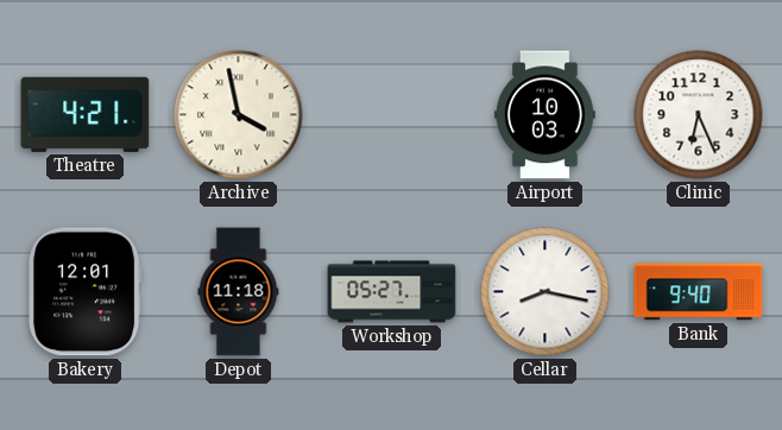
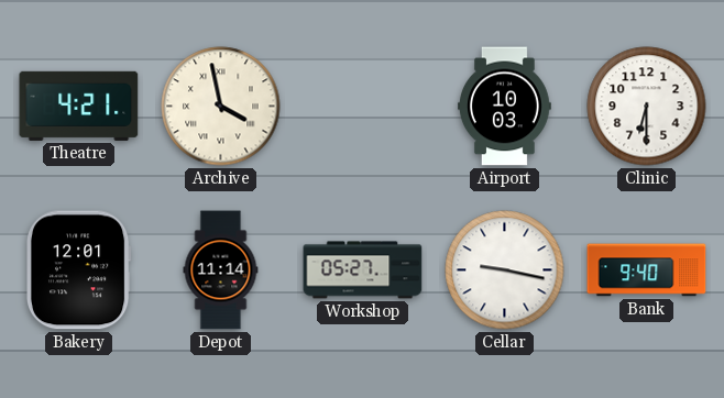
Clinic: 6:26 -> 6:30
Depot: 11:18 -> 11:14
Cellar: 8:17 -> 9:17
